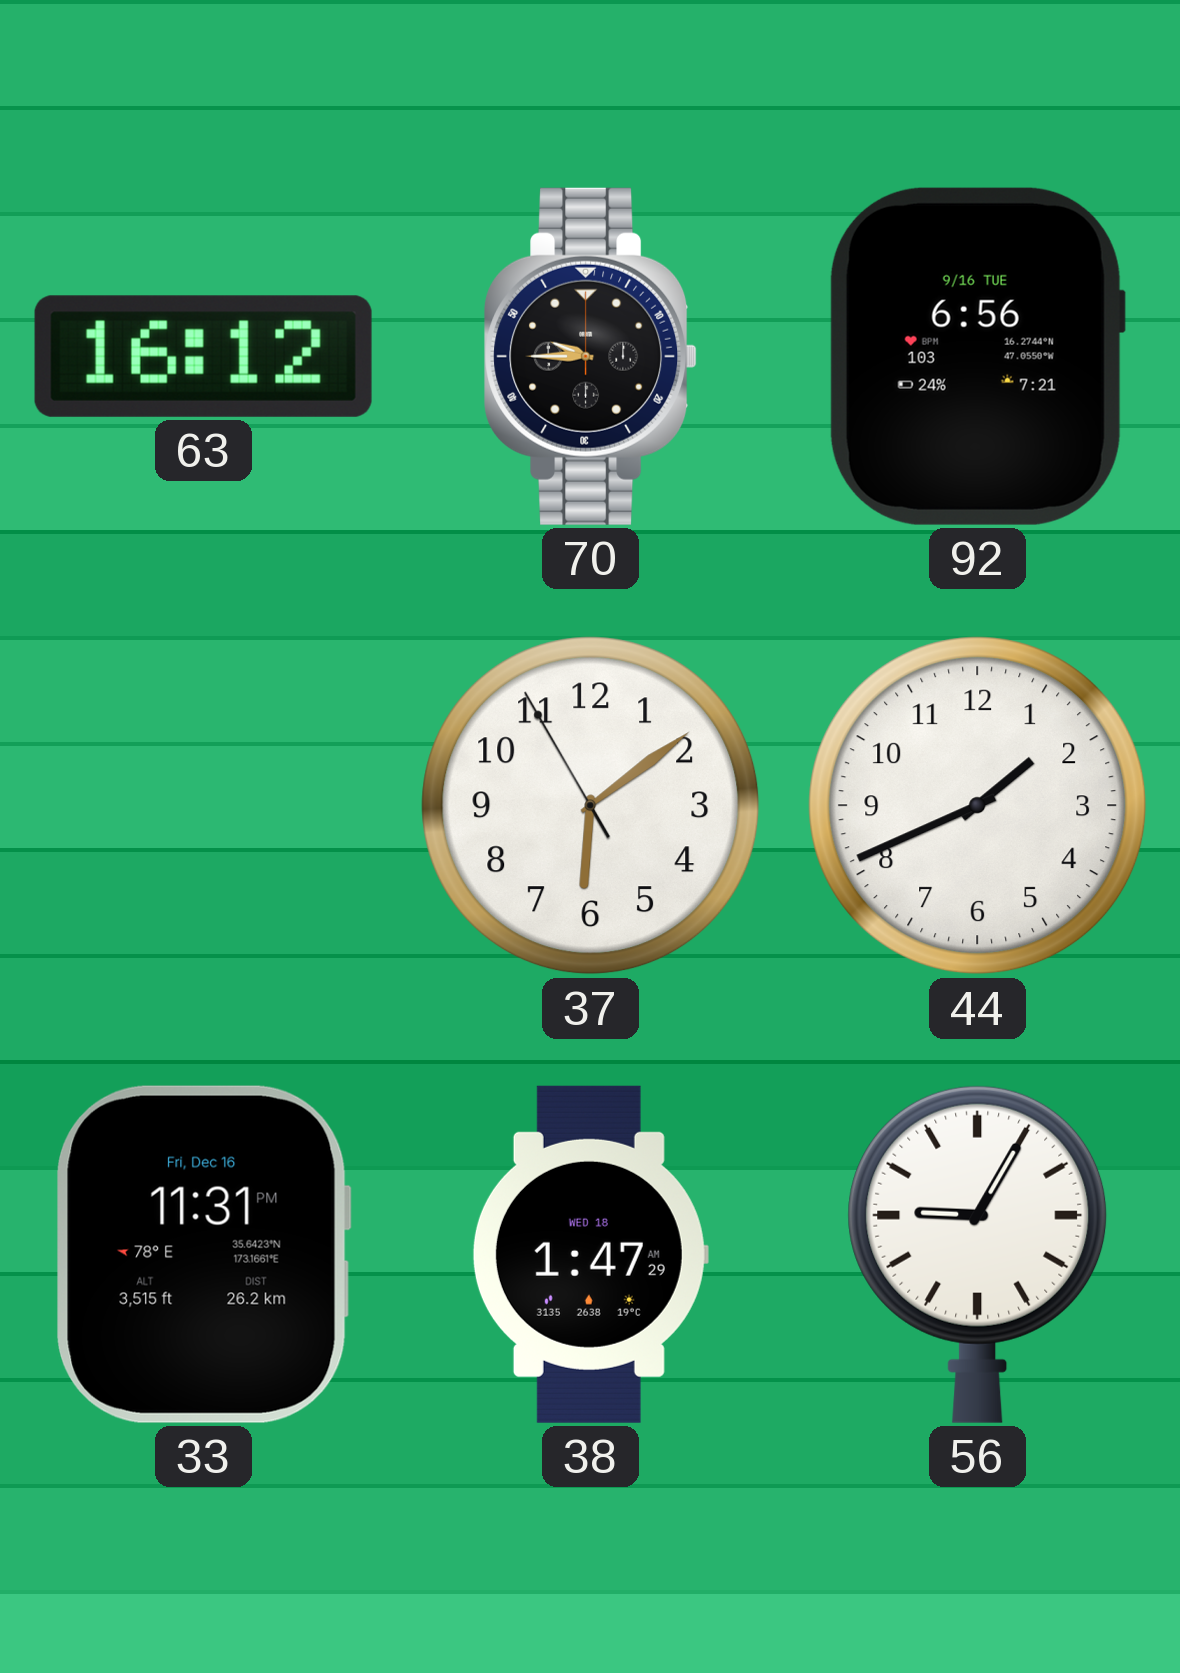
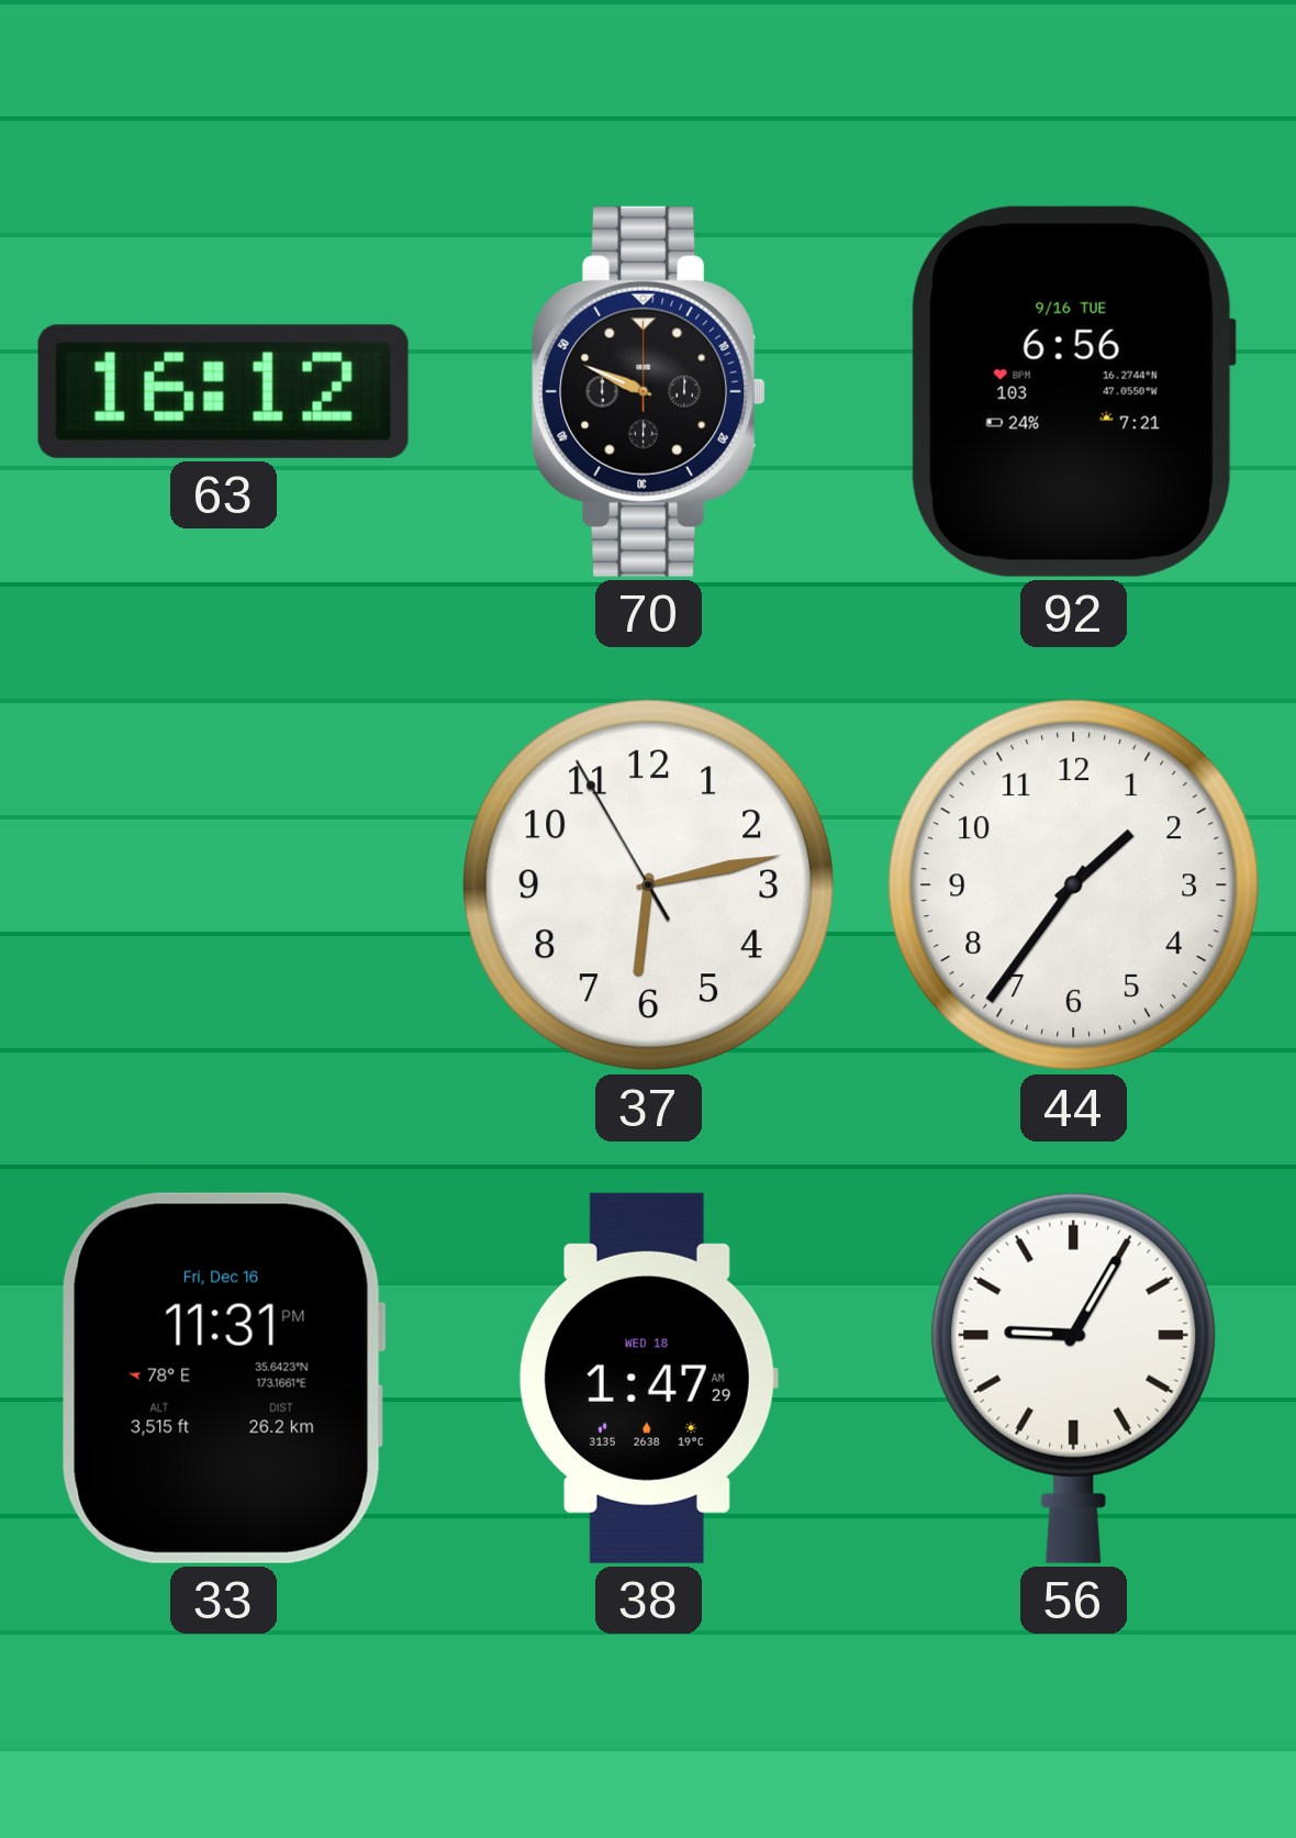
70: 9:45 -> 9:49
37: 6:08 -> 6:12
44: 1:41 -> 1:36
